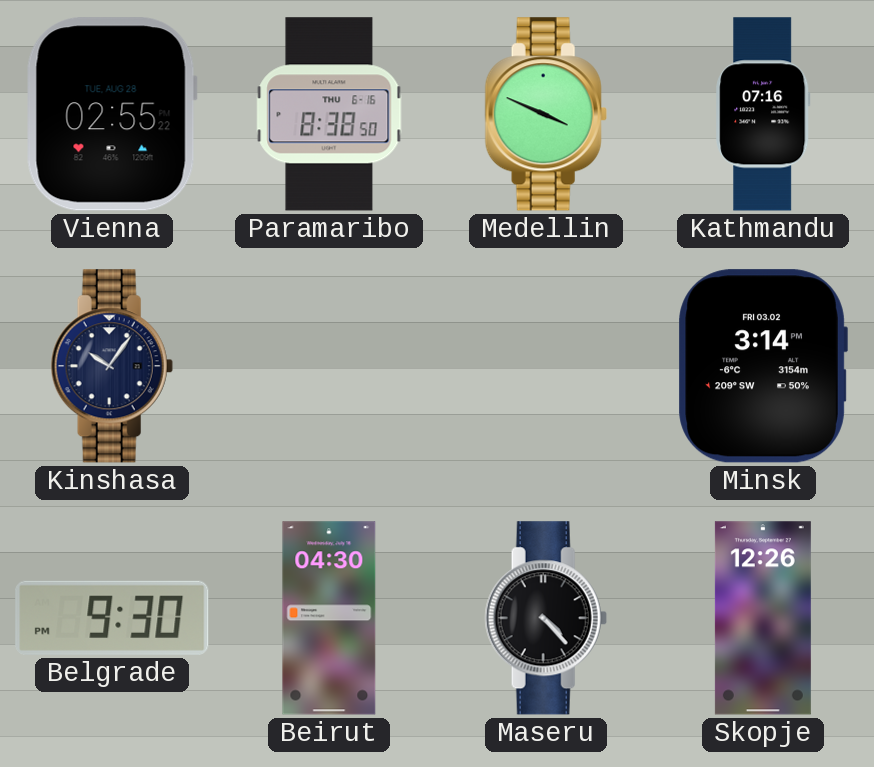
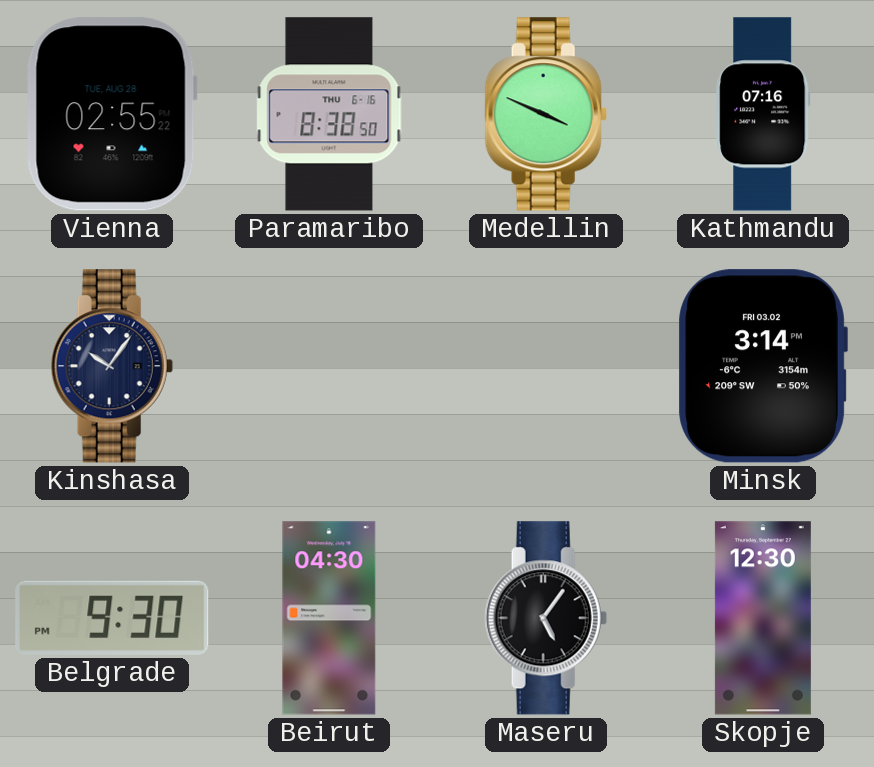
Maseru: 4:23 -> 5:06
Skopje: 12:26 -> 12:30
